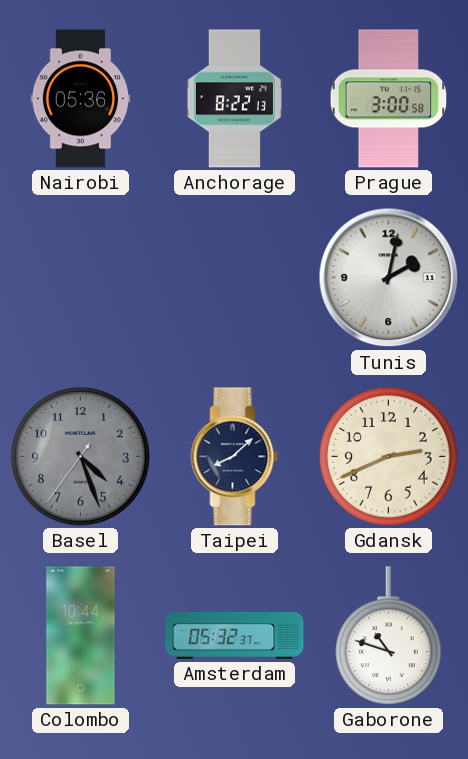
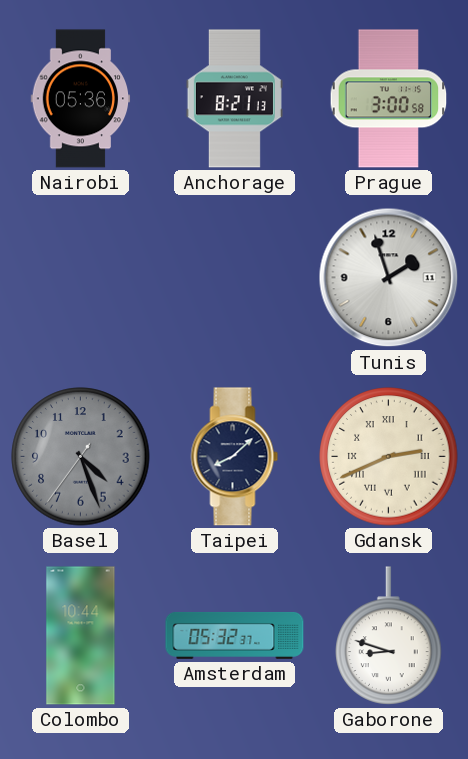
Anchorage: 8:22 -> 8:21
Tunis: 2:02 -> 1:57
Gdansk numerals: Arabic -> Roman
Gaborone: 10:48 -> 8:48
